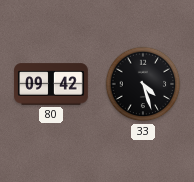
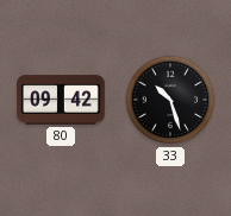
33: 4:27 -> 10:27
